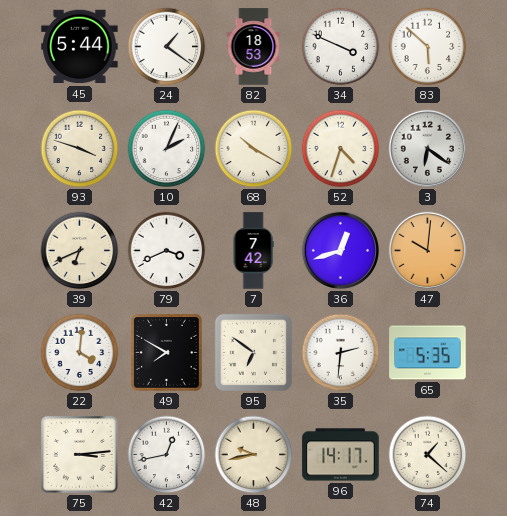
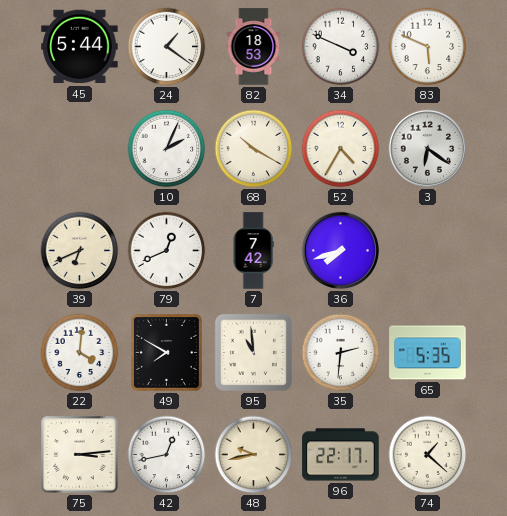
83: 5:52 -> 5:49
93: 3:48 -> none
52: 4:33 -> 4:35
79: 3:41 -> 12:41
36: 12:42 -> 7:42
47: 10:01 -> none
95: 6:51 -> 10:59
96: 14:17 -> 22:17
